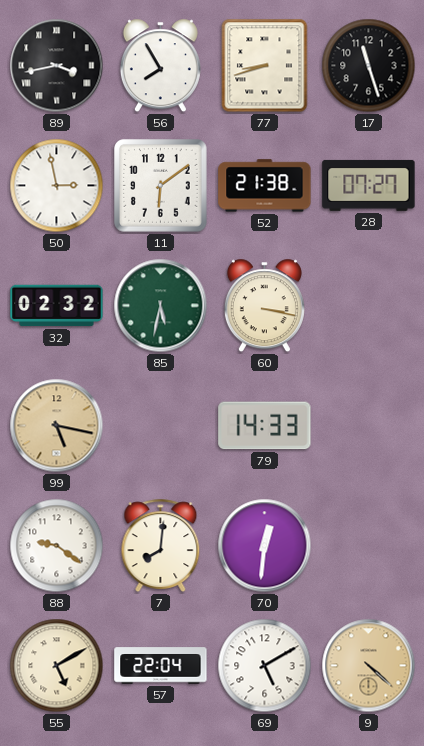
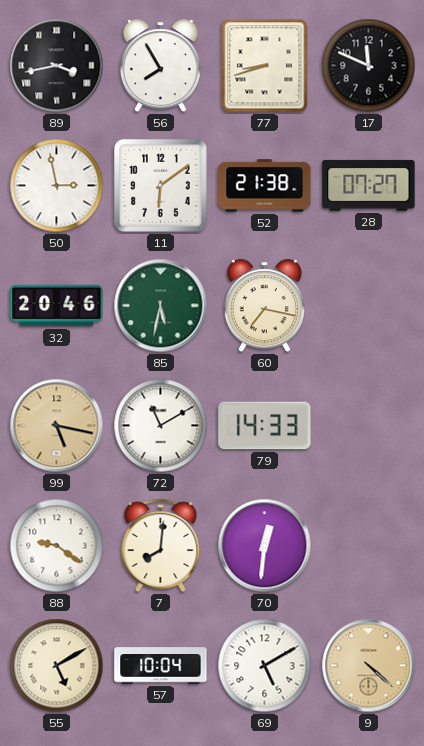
17: 11:27 -> 11:49
32: 02:32 -> 20:46
60: 3:17 -> 7:17
72: none -> 11:10
57: 22:04 -> 10:04
